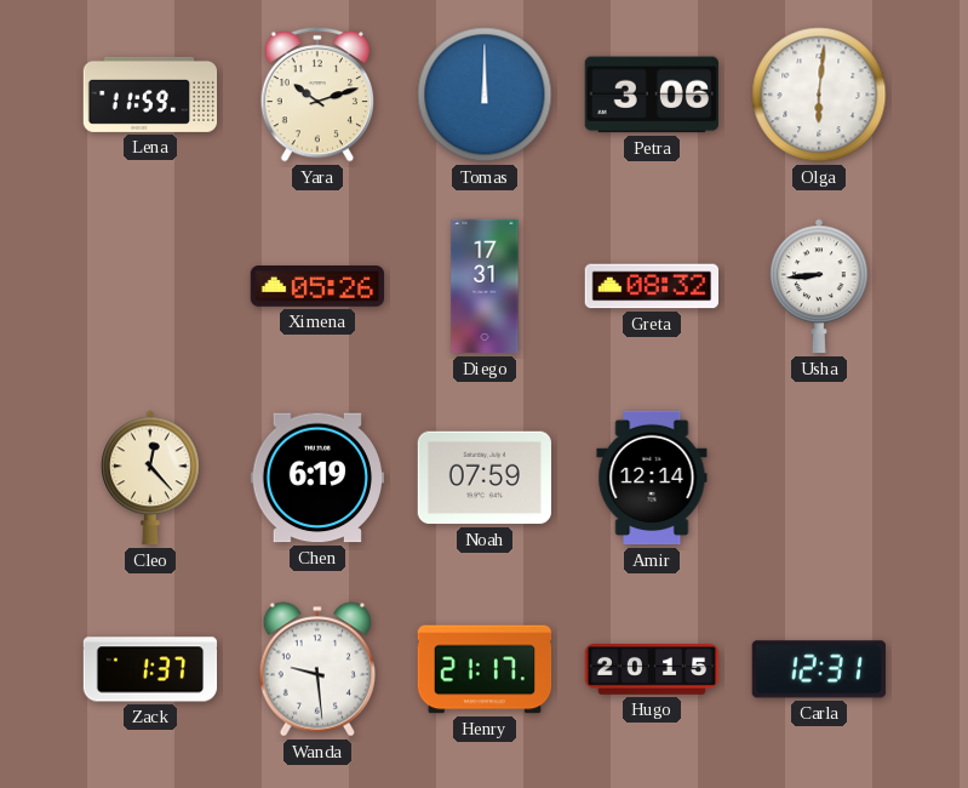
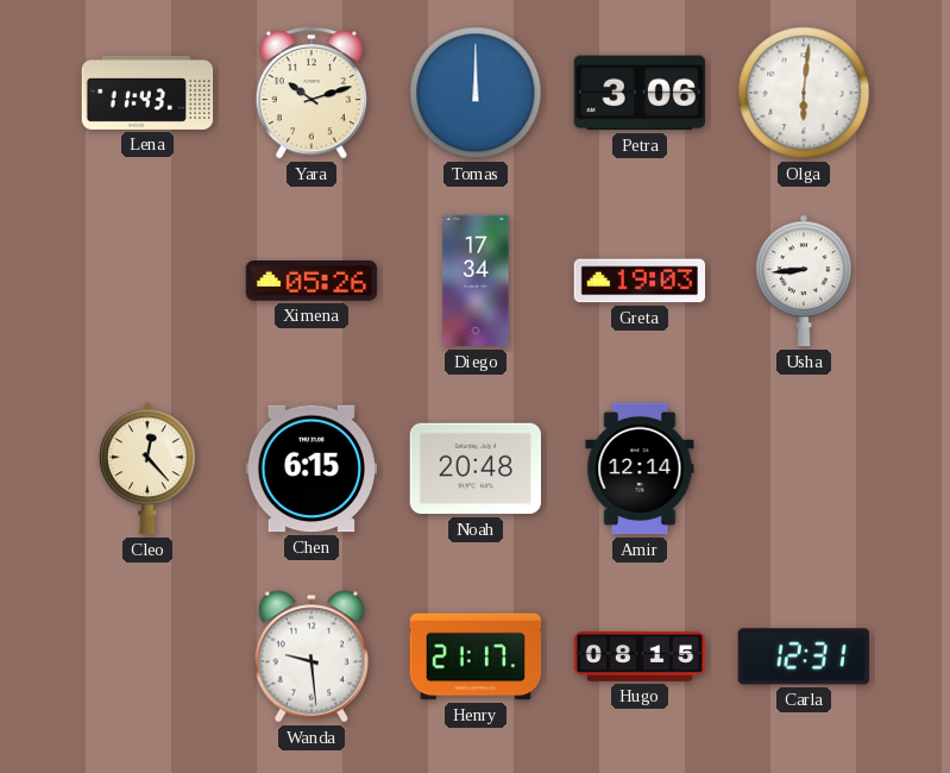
Lena: 11:59 -> 11:43
Diego: 17:31 -> 17:34
Greta: 08:32 -> 19:03
Chen: 6:19 -> 6:15
Noah: 07:59 -> 20:48
Zack: 1:37 -> none
Hugo: 20:15 -> 08:15
